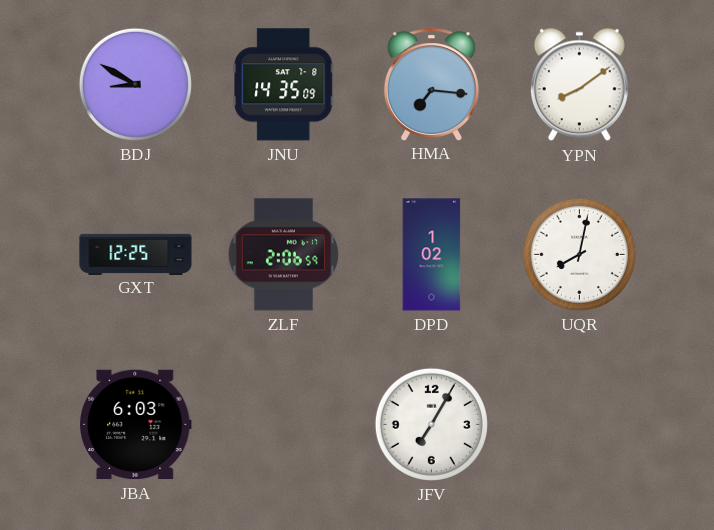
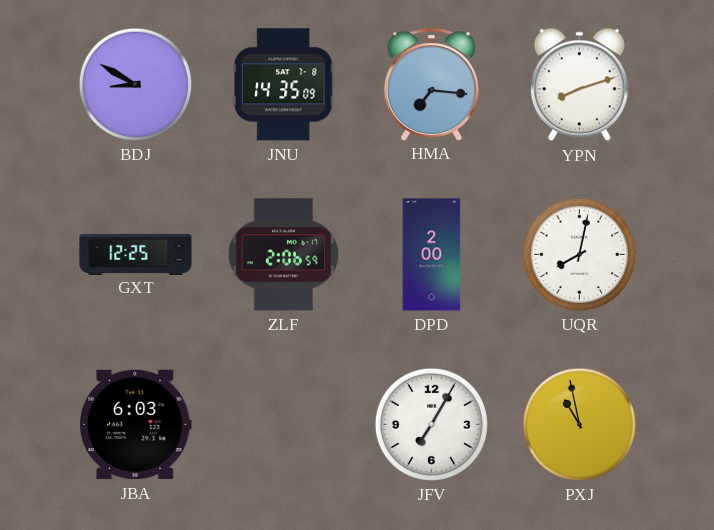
YPN: 8:09 -> 8:12
DPD: 1:02 -> 2:00
PXJ: none -> 10:58
